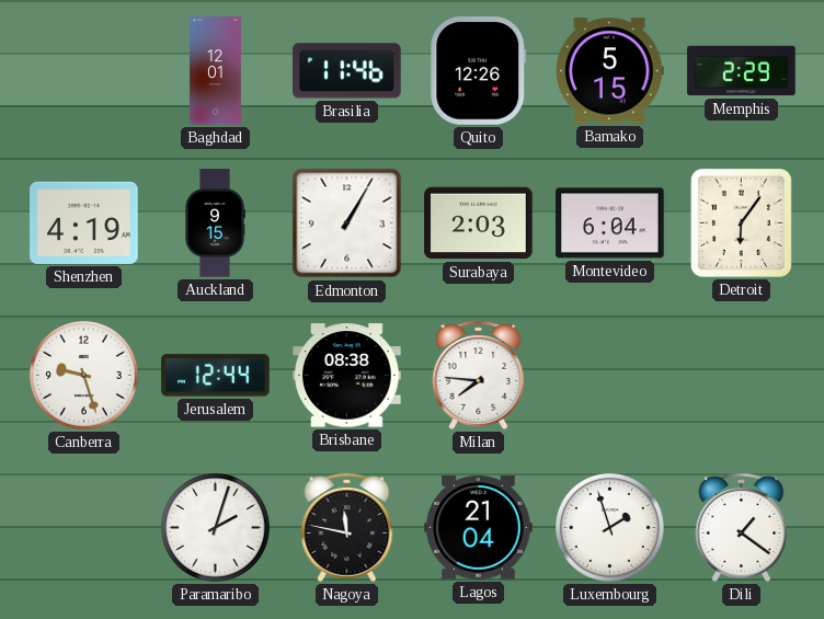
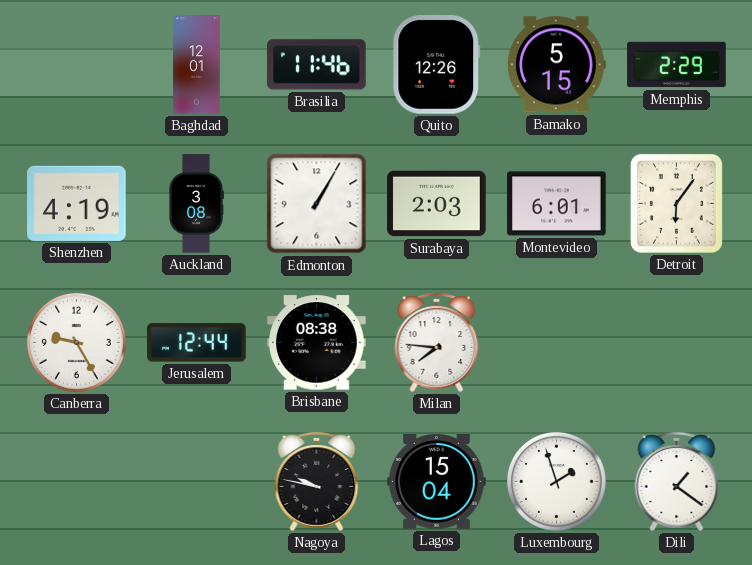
Auckland: 9:15 -> 3:08
Montevideo: 6:04 -> 6:01
Canberra: 9:27 -> 9:25
Paramaribo: 2:03 -> none
Nagoya: 11:47 -> 9:47
Lagos: 21:04 -> 15:04
